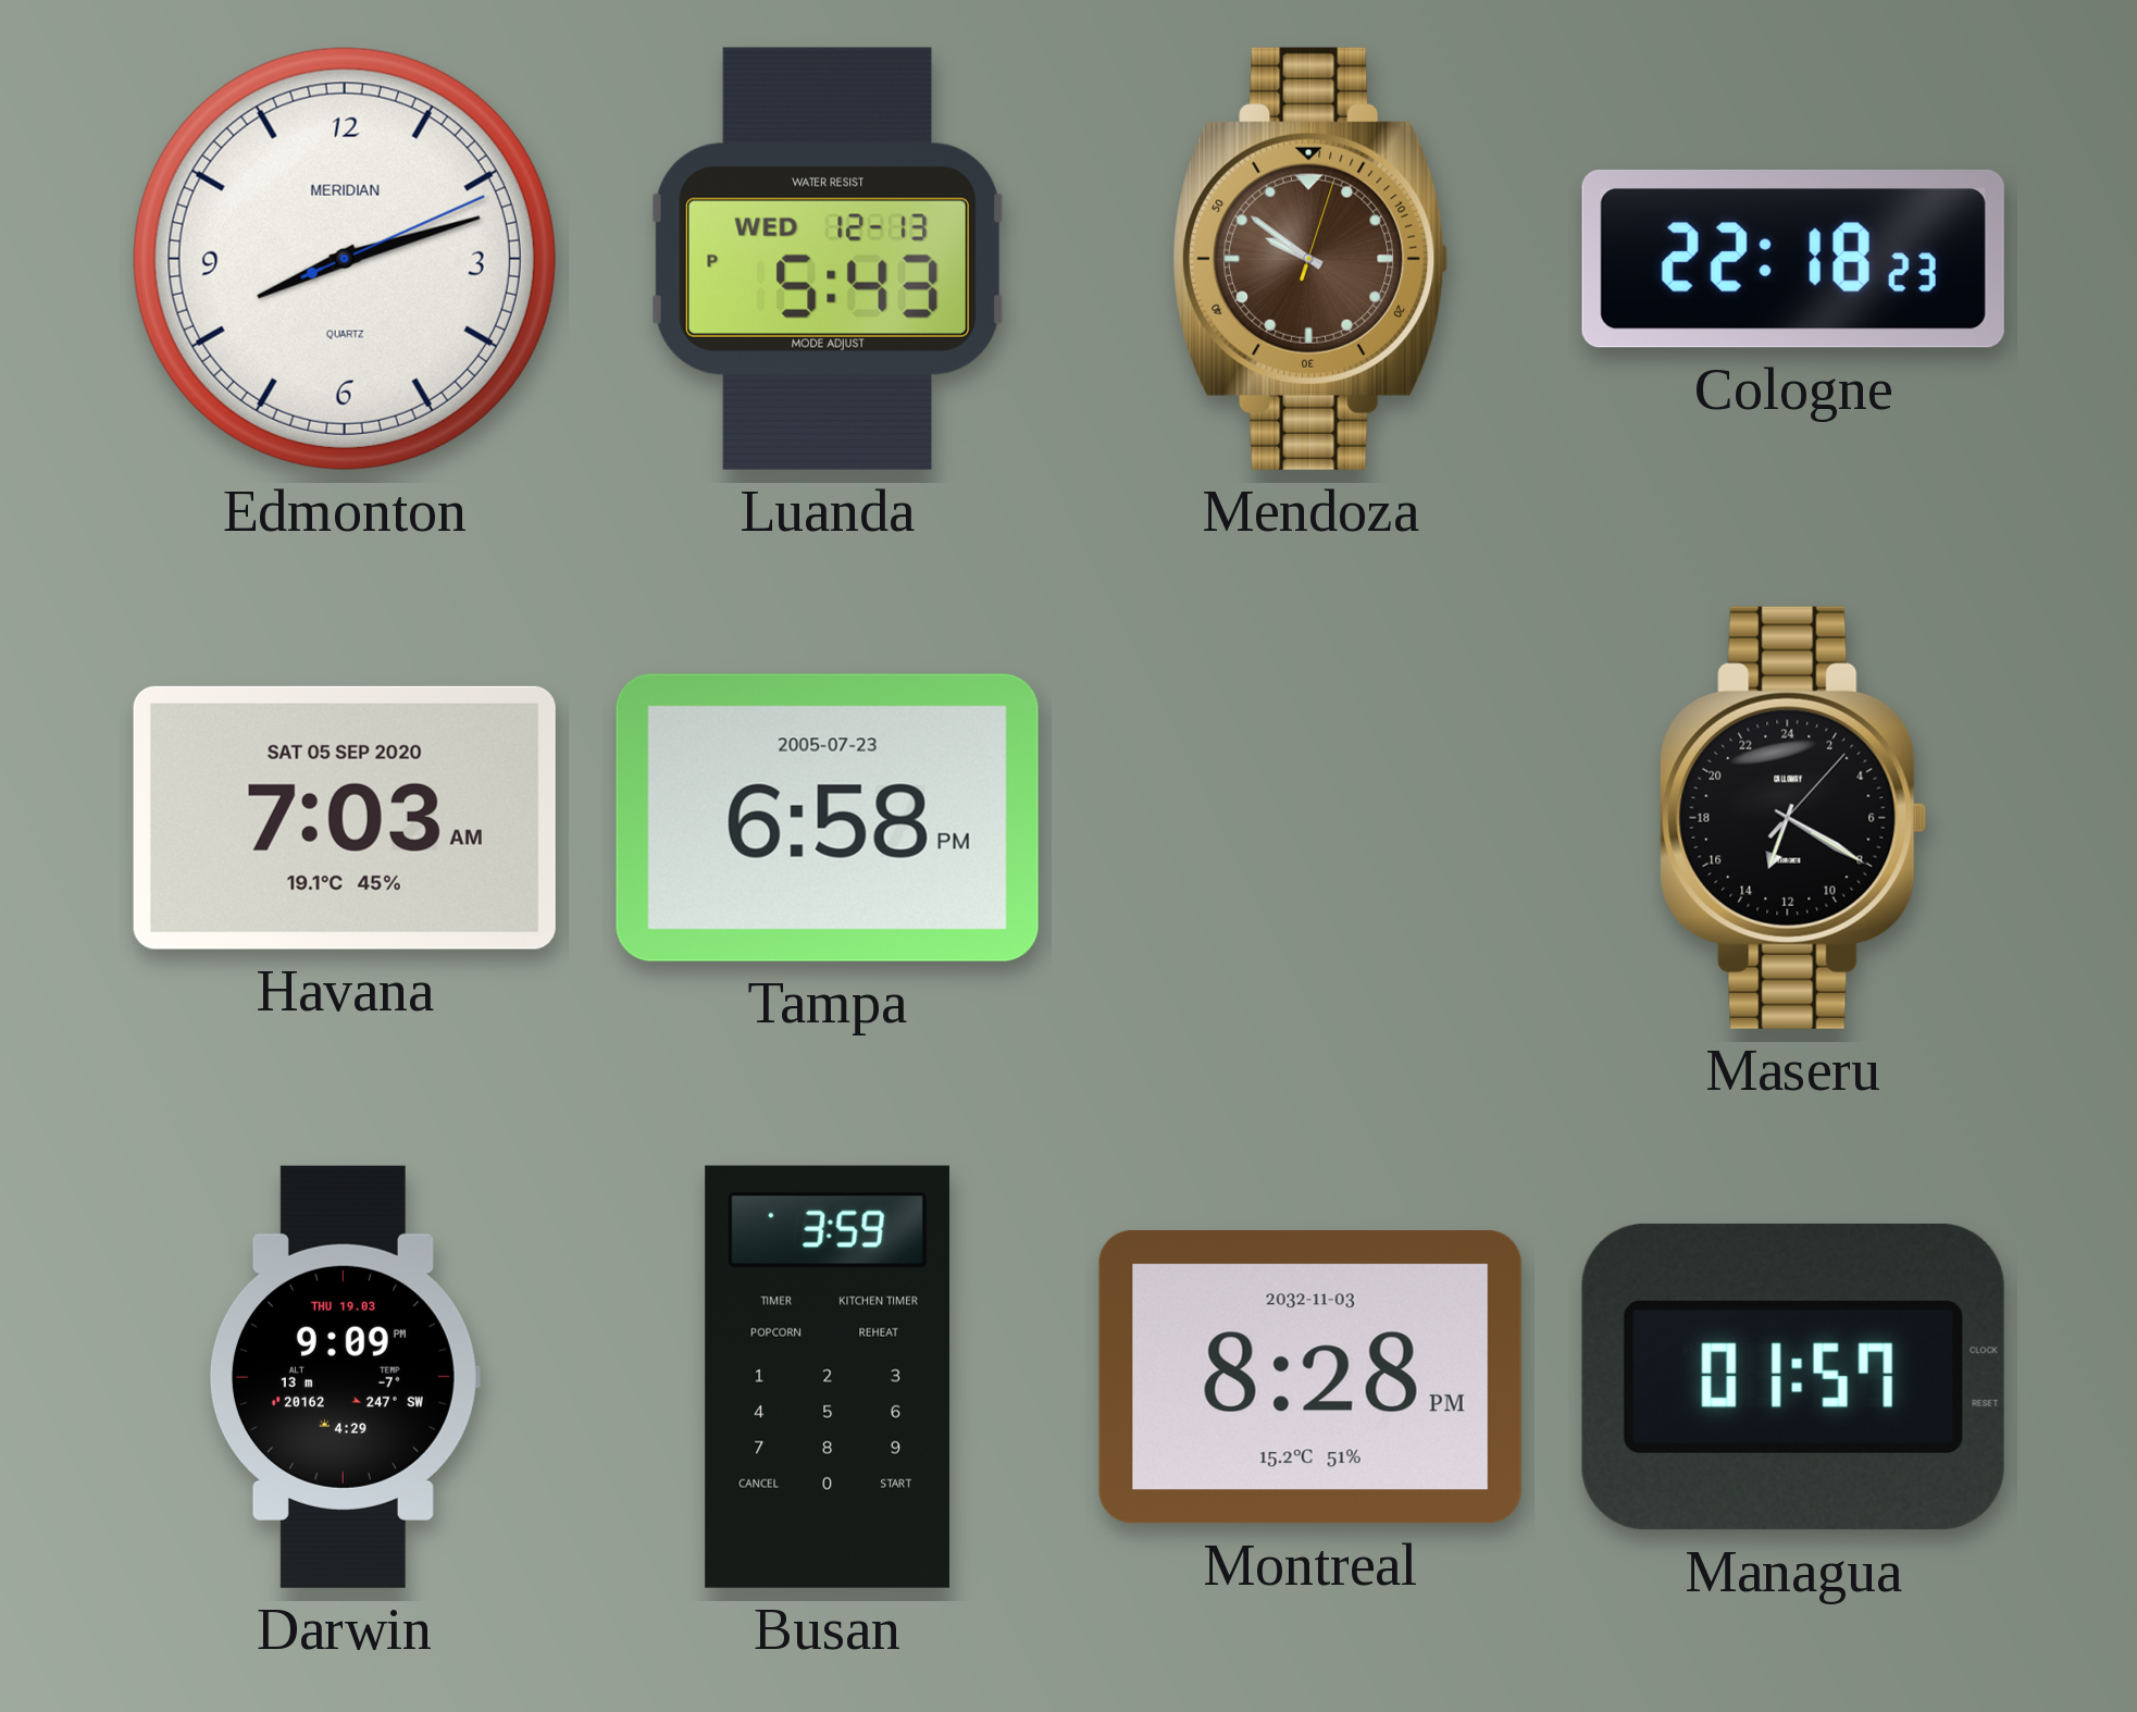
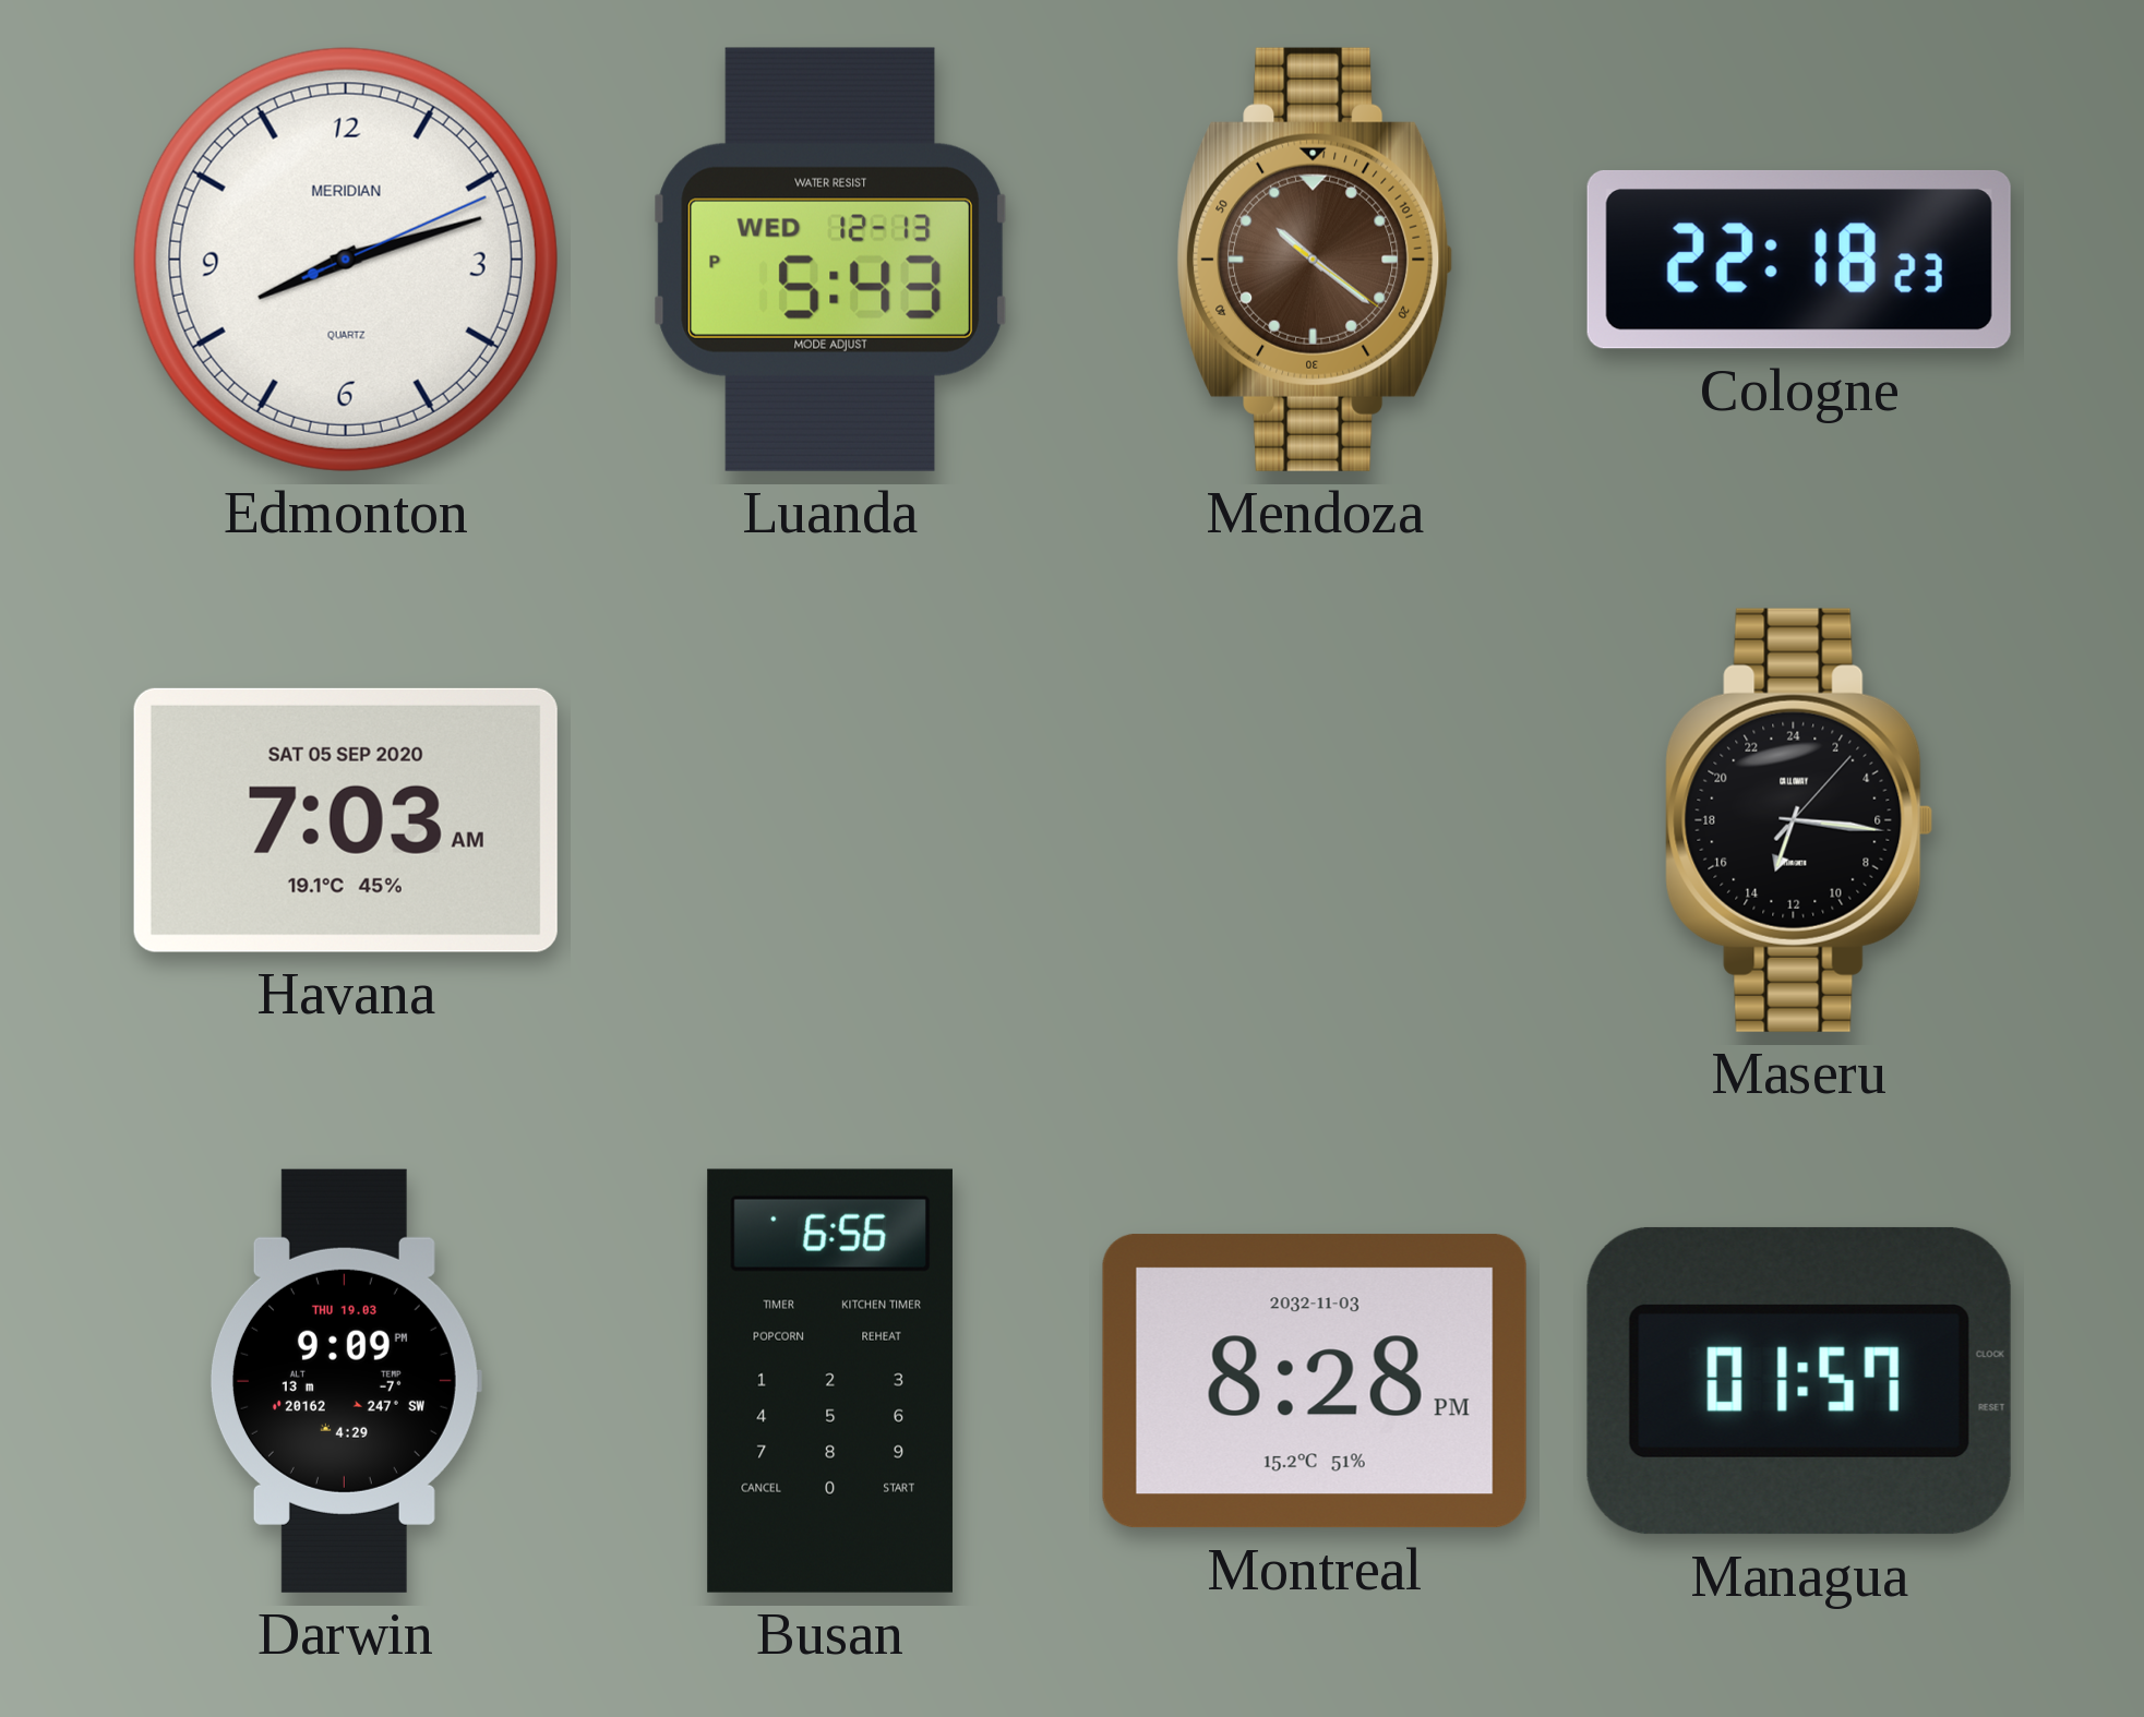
Mendoza: 9:51 -> 10:21
Tampa: 6:58 -> none
Maseru: 13:20 -> 13:16
Busan: 3:59 -> 6:56
